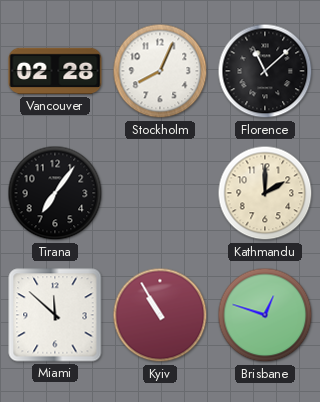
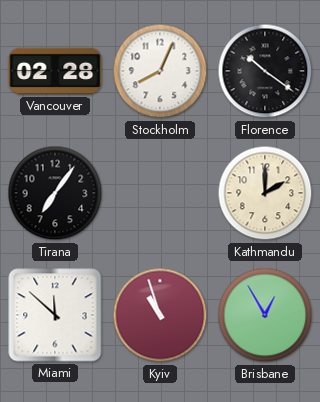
Florence: 11:08 -> 10:21
Kyiv: 10:55 -> 10:57
Brisbane: 12:48 -> 12:55
